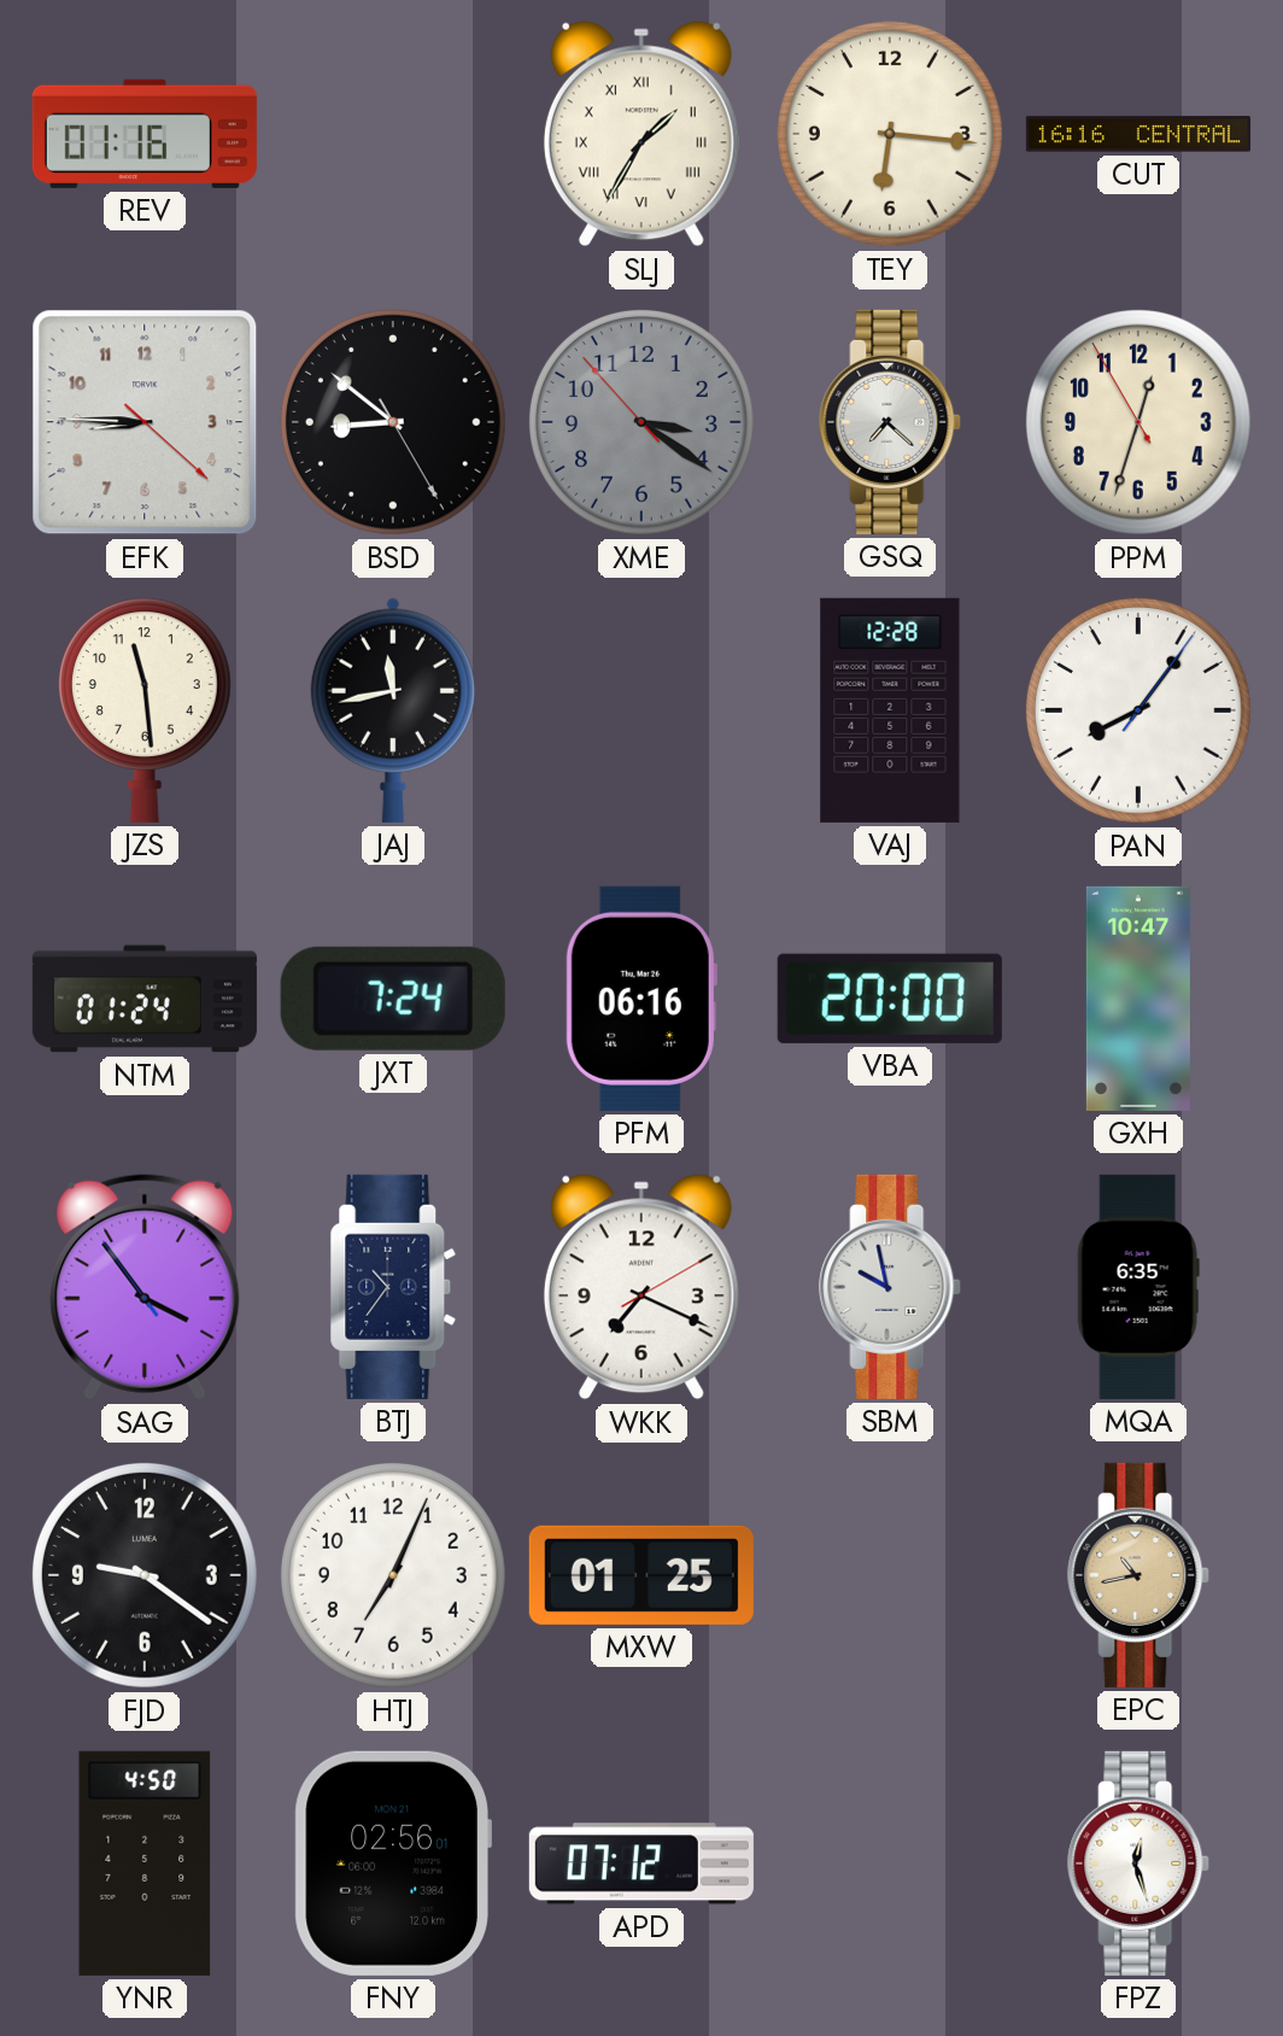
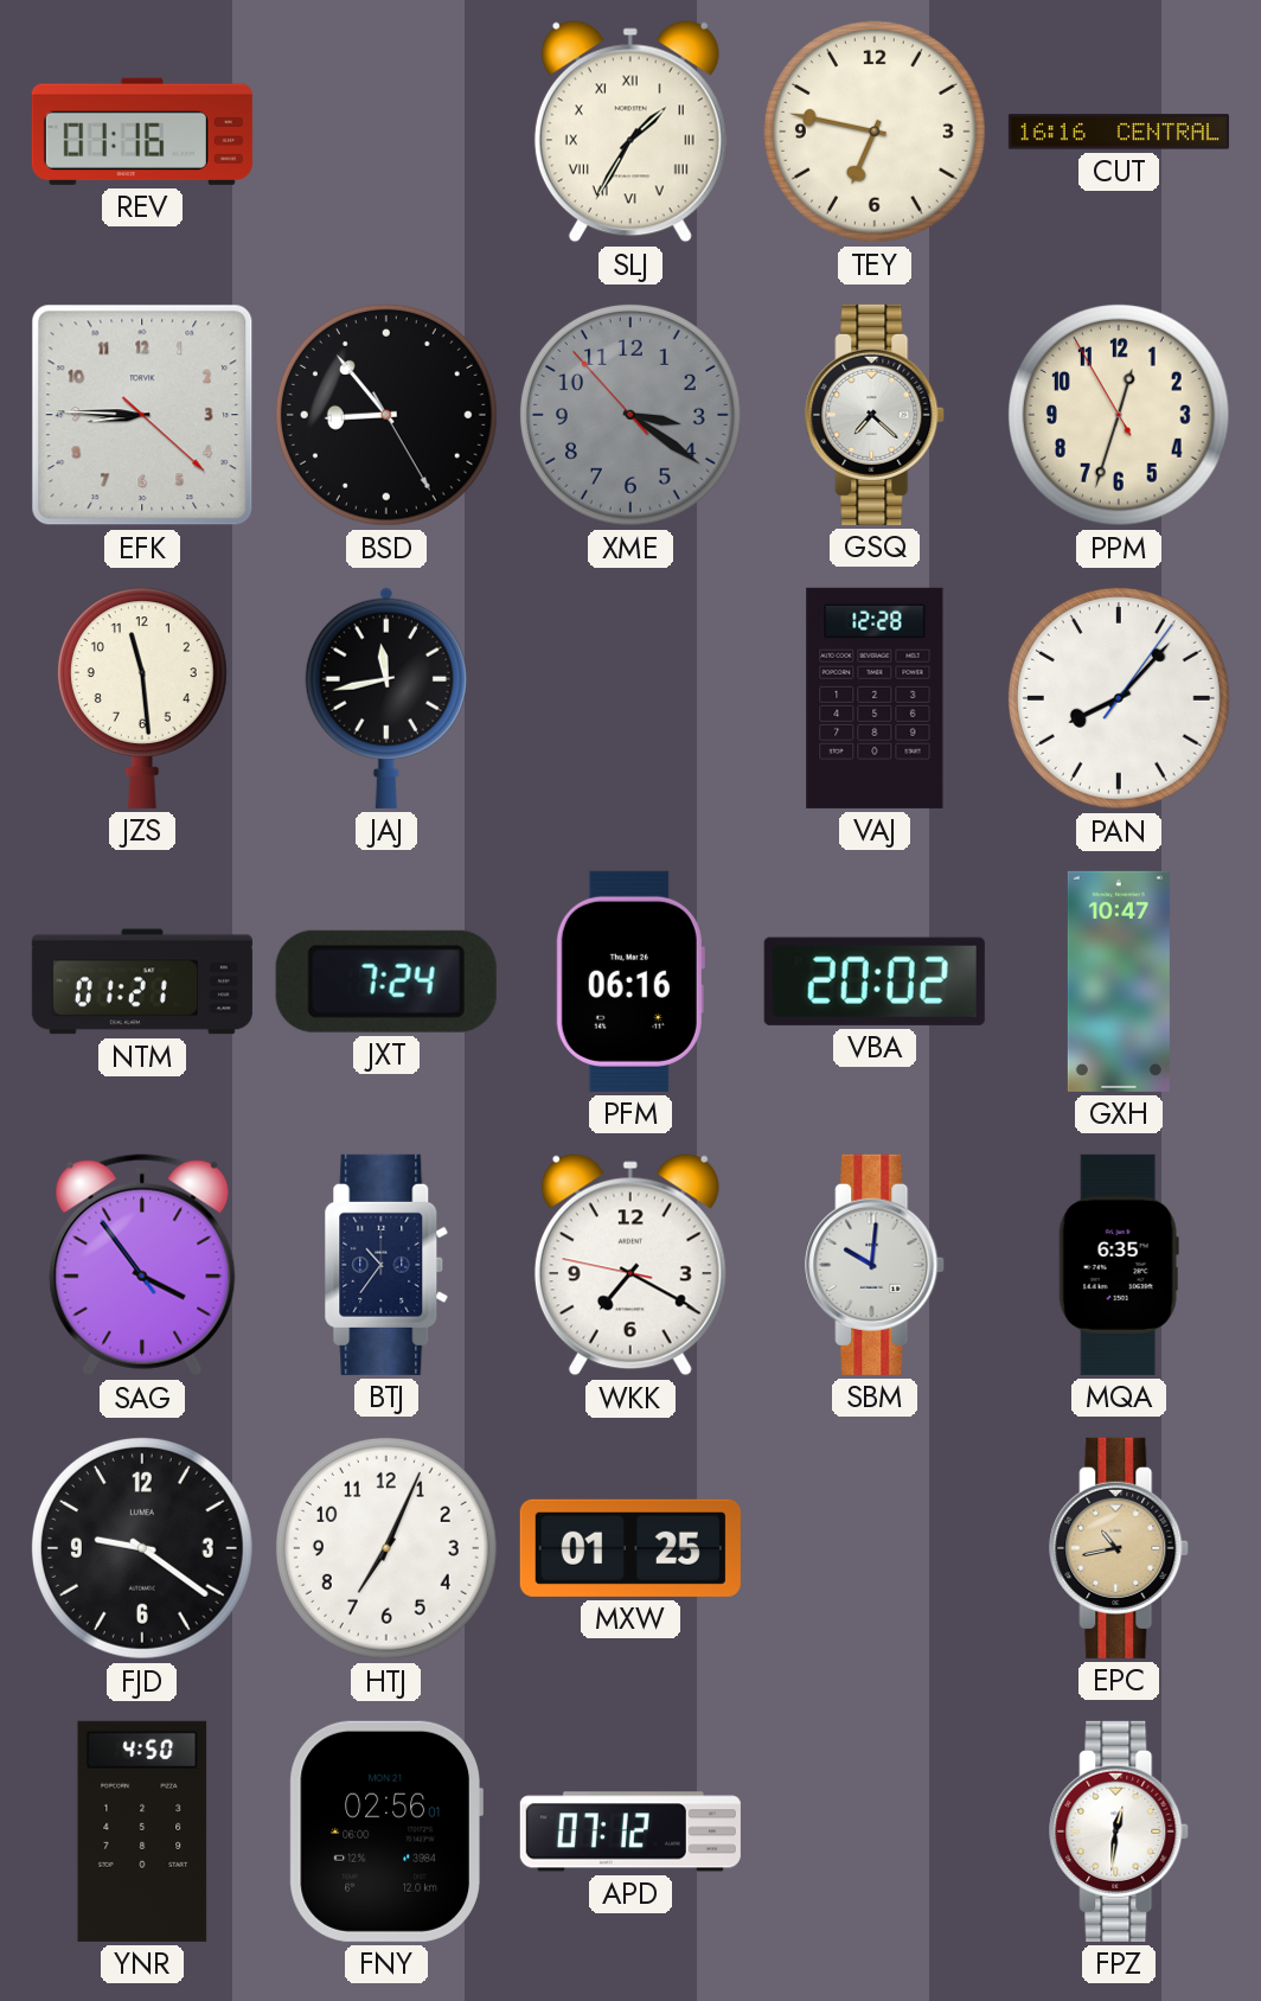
TEY: 6:16 -> 6:47
BSD: 8:51 -> 8:53
PAN: 8:06 -> 8:07
NTM: 01:24 -> 01:21
VBA: 20:00 -> 20:02
WKK: 7:19:10 -> 7:19:47
SBM: 9:58 -> 10:01
FPZ: 12:27 -> 12:31
